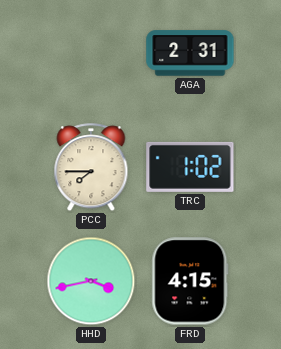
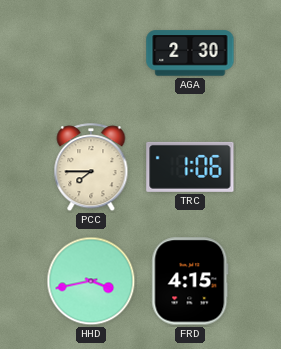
AGA: 2:31 -> 2:30
TRC: 1:02 -> 1:06
